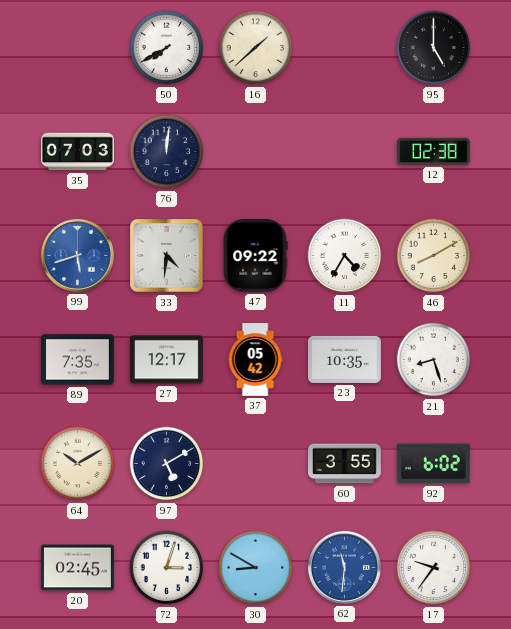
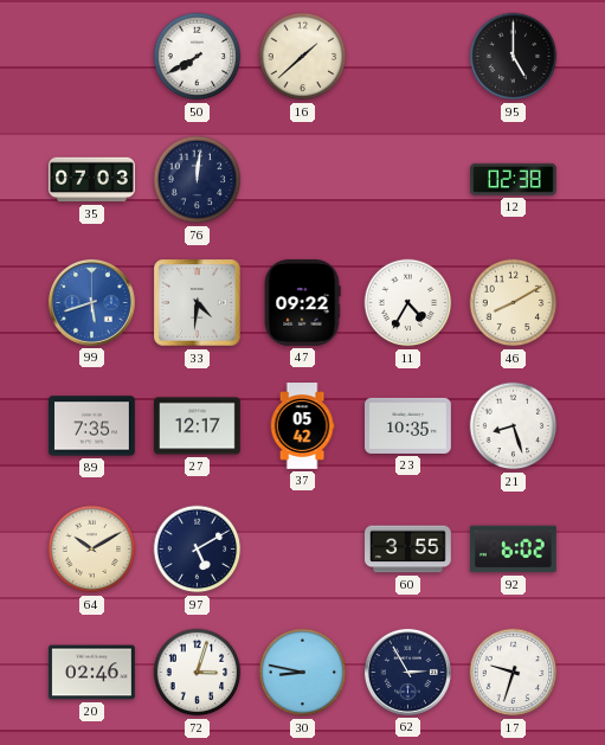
20: 02:45 -> 02:46
30: 8:50 -> 8:47
62: 11:31 -> 2:55
62 dial: blue -> navy
17: 9:36 -> 9:33
